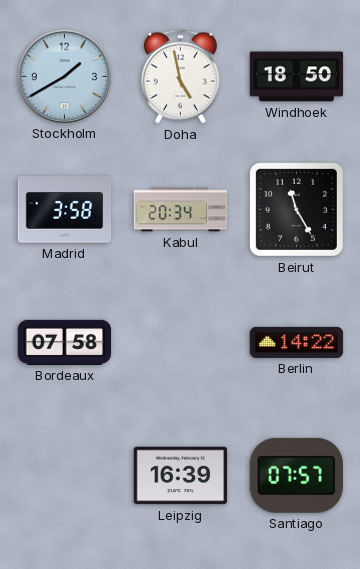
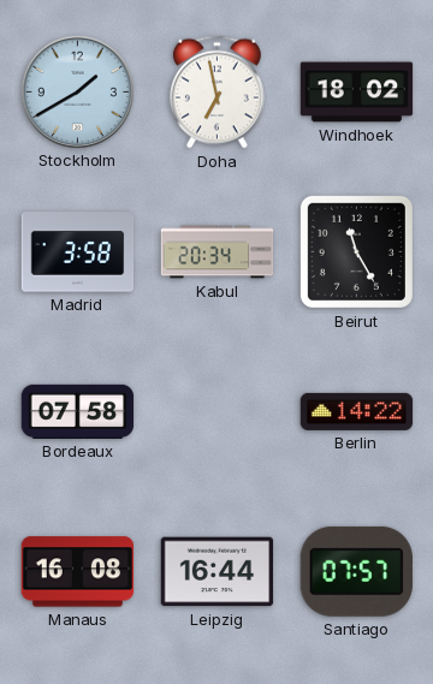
Doha: 4:58 -> 6:58
Windhoek: 18:50 -> 18:02
Manaus: none -> 16:08
Leipzig: 16:39 -> 16:44
